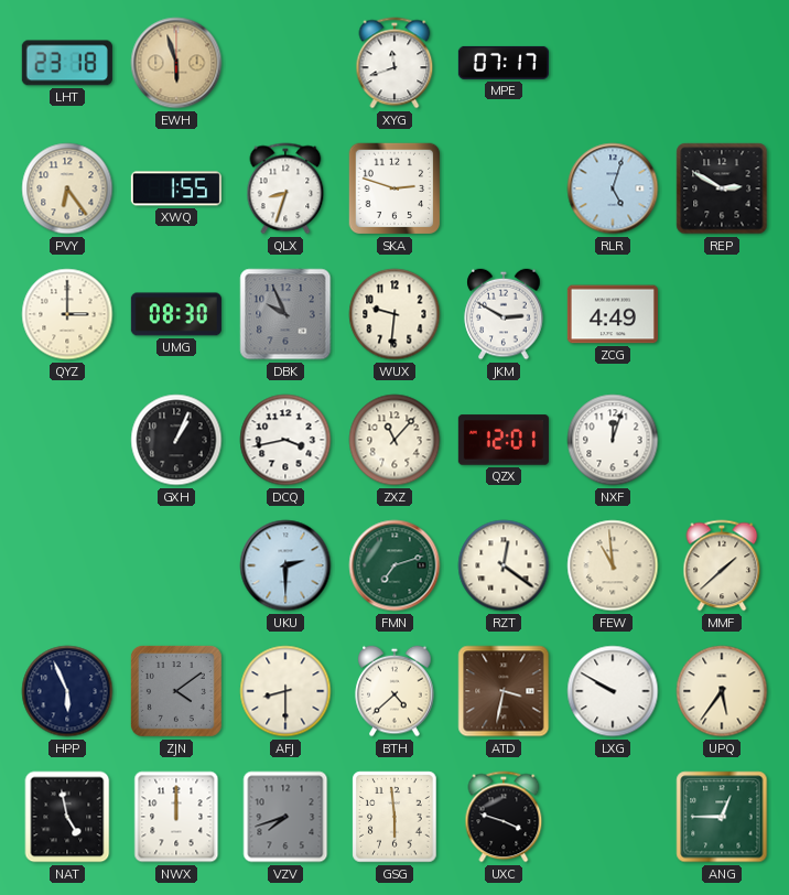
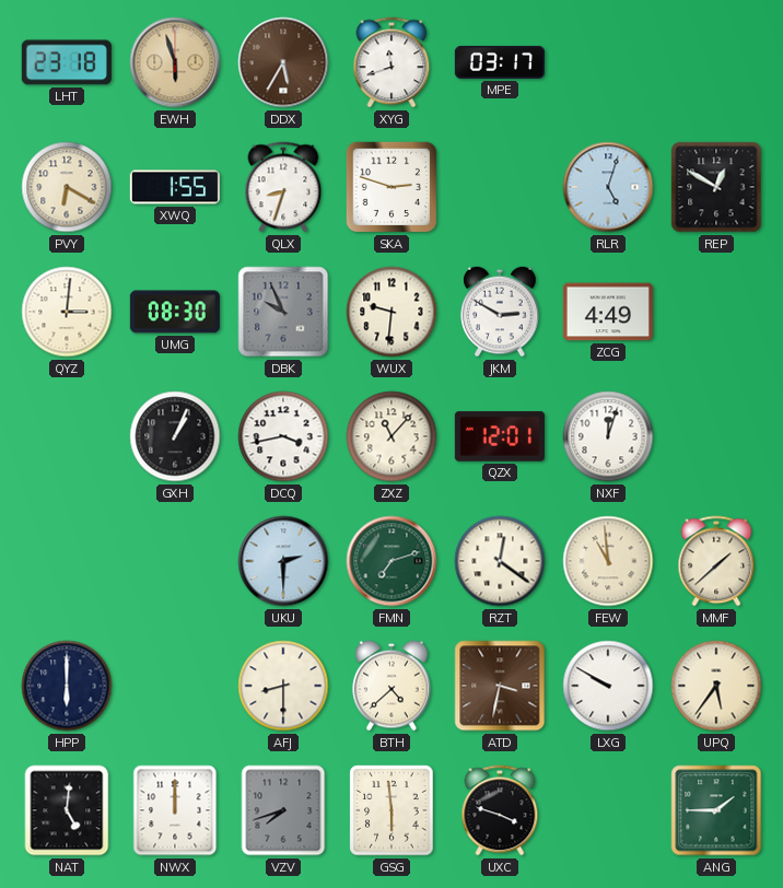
DDX: none -> 5:35
MPE: 07:17 -> 03:17
PVY: 6:24 -> 6:20
REP: 2:50 -> 12:50
QYZ: 3:00 -> 3:01
HPP: 5:56 -> 6:00
ZJN: 4:09 -> none
NAT: 4:58 -> 5:01
ANG: 12:45 -> 1:45
